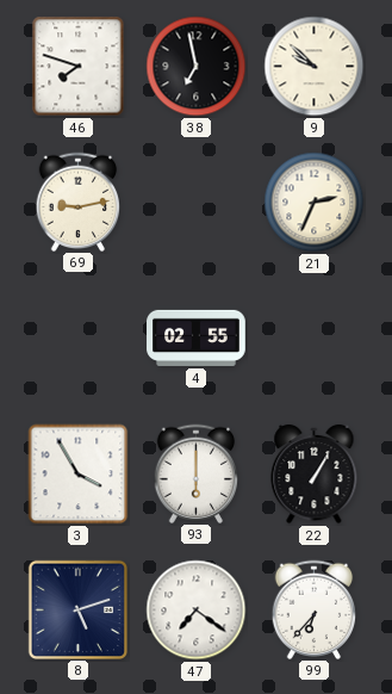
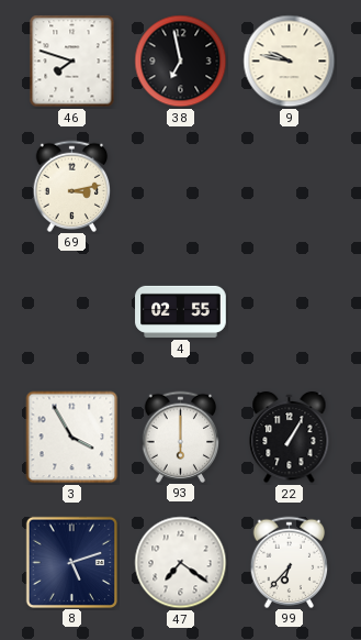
9: 9:52 -> 9:47
69: 9:13 -> 3:13
21: 2:34 -> none
